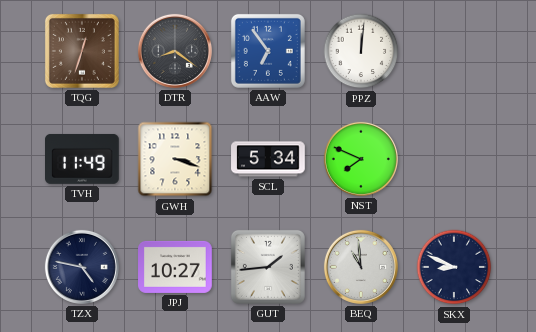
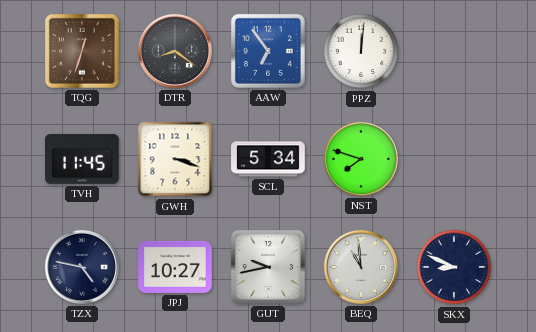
TVH: 11:49 -> 11:45
NST: 7:49 -> 7:48
GUT: 1:44 -> 9:43
